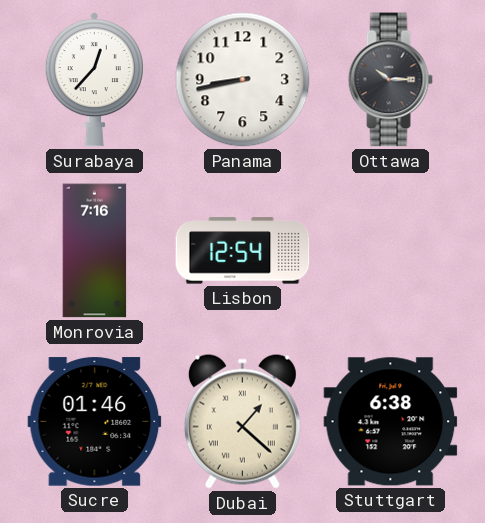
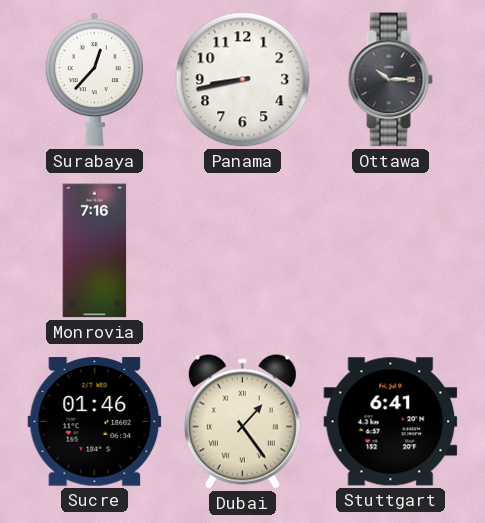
Lisbon: 12:54 -> none
Dubai: 1:22 -> 1:24
Stuttgart: 6:38 -> 6:41
